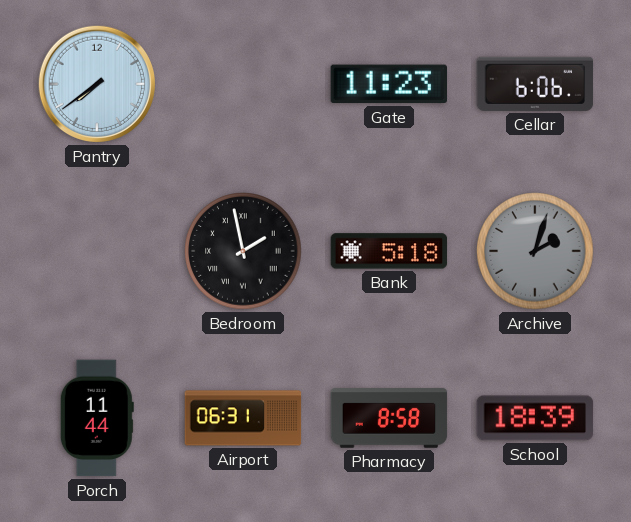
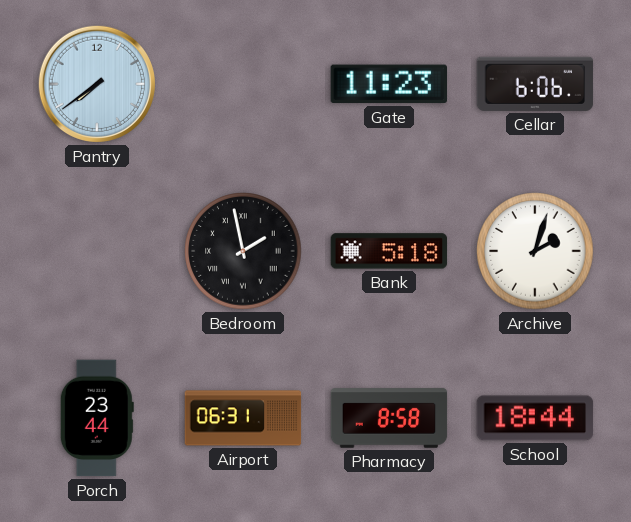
Archive dial: grey -> white
Porch: 11:44 -> 23:44
School: 18:39 -> 18:44
